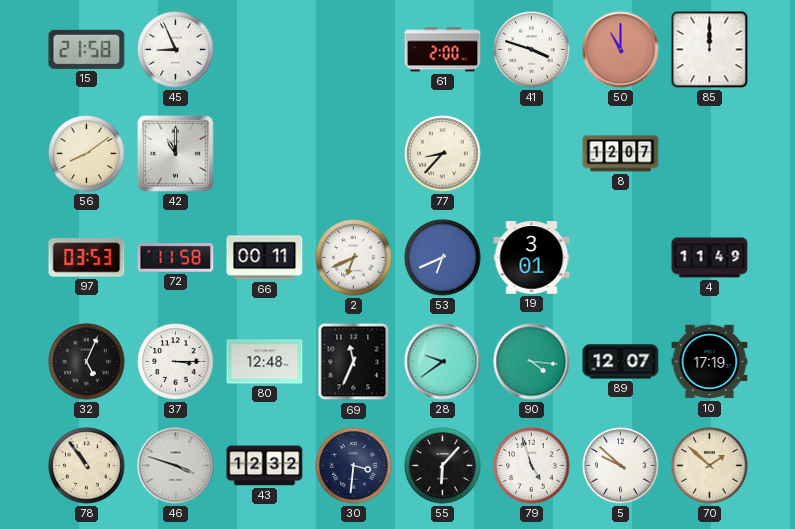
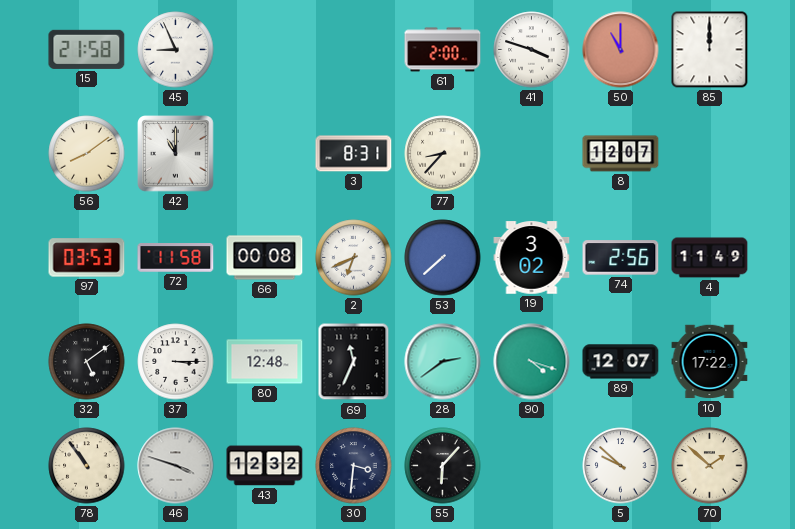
3: none -> 8:31
66: 00:11 -> 00:08
53: 6:41 -> 7:38
19: 3:01 -> 3:02
74: none -> 2:56
32: 5:04 -> 5:09
28: 9:39 -> 2:39
90: 4:16 -> 4:18
10: 17:19 -> 17:22
79: 4:57 -> none
